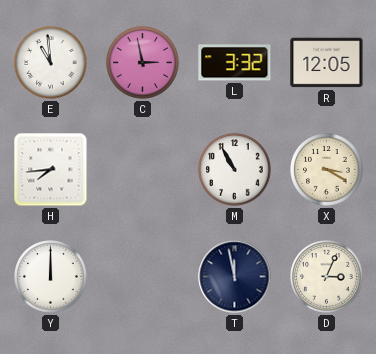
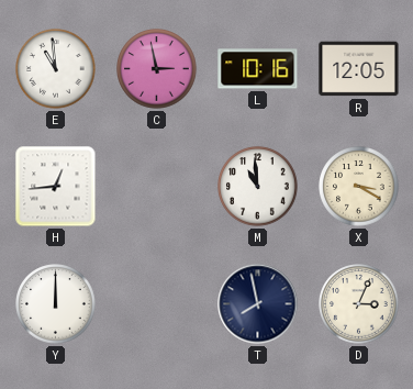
L: 3:32 -> 10:16
H: 7:44 -> 12:44
M: 10:55 -> 10:59
T: 11:58 -> 7:58
